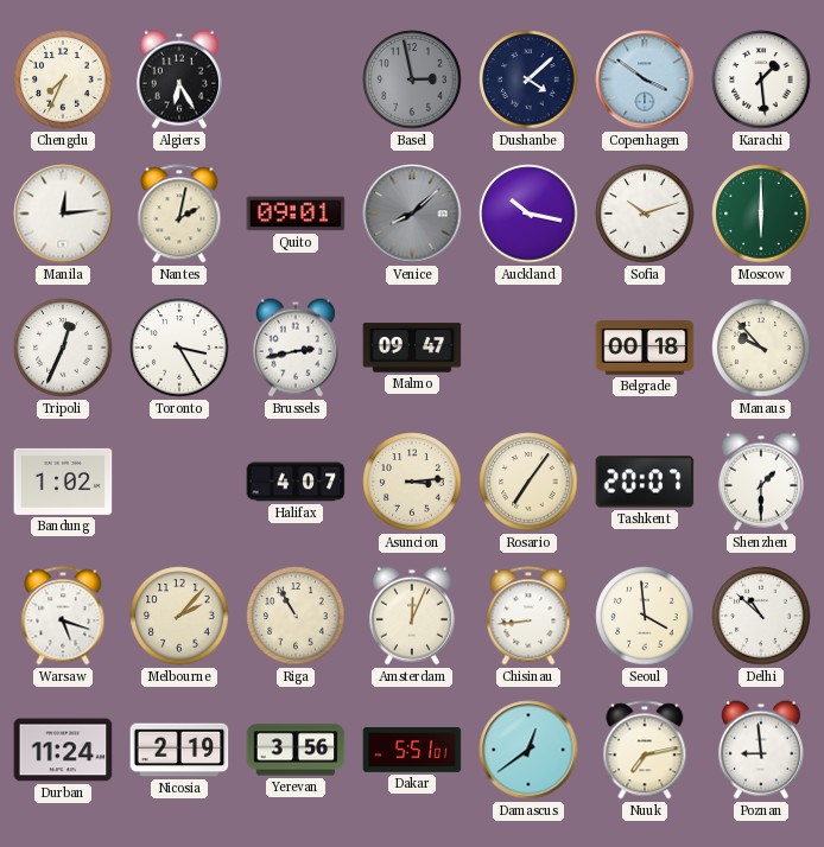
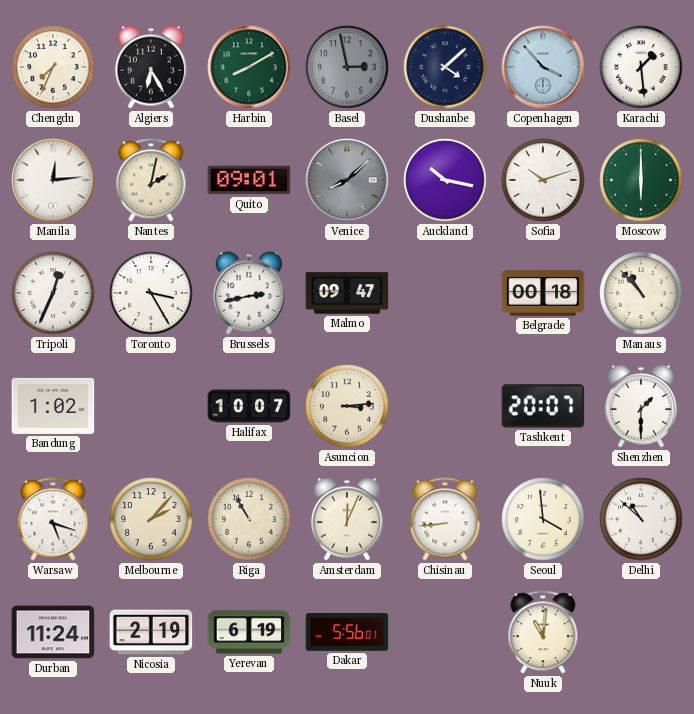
Harbin: none -> 8:10
Copenhagen: 3:51 -> 3:53
Manaus: 9:53 -> 10:53
Halifax: 4:07 -> 10:07
Rosario: 7:06 -> none
Yerevan: 3:56 -> 6:19
Dakar: 5:51 -> 5:56
Damascus: 12:39 -> none
Nuuk: 7:13 -> 11:01
Poznan: 8:59 -> none
